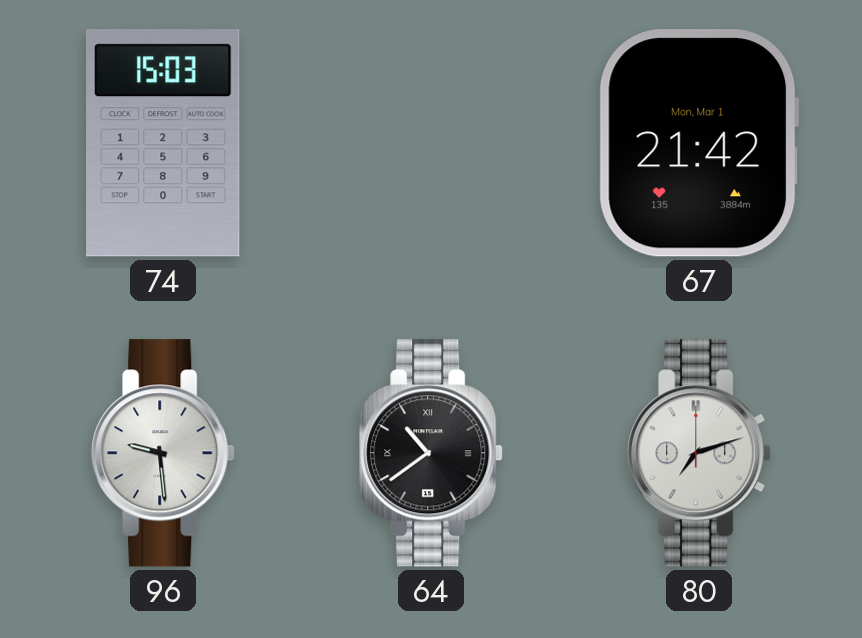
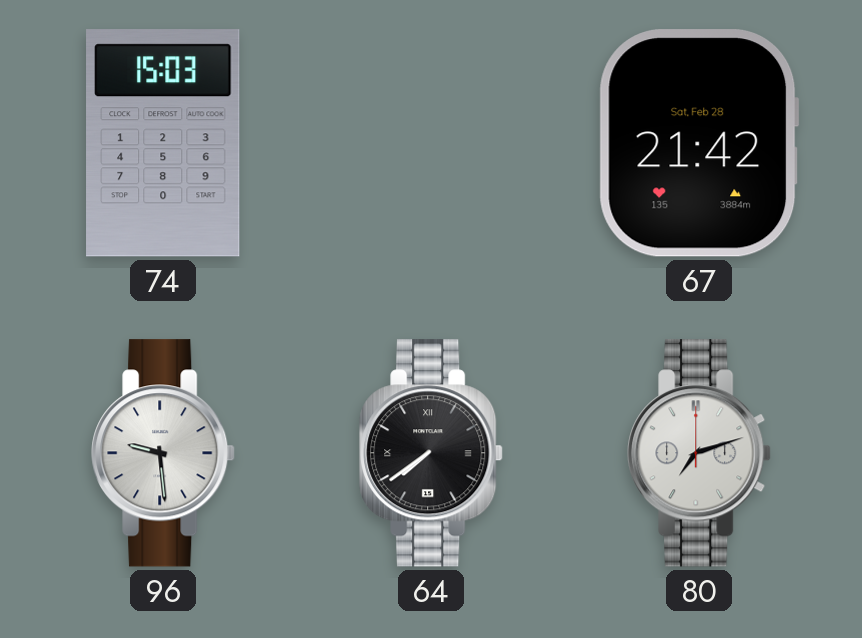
67 date: Mon, Mar 1 -> Sat, Feb 28
64: 10:39 -> 7:39
